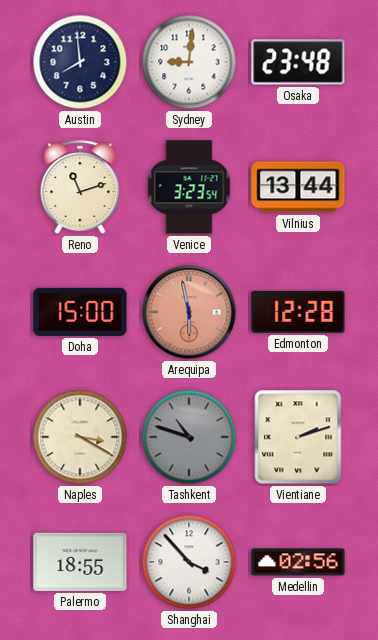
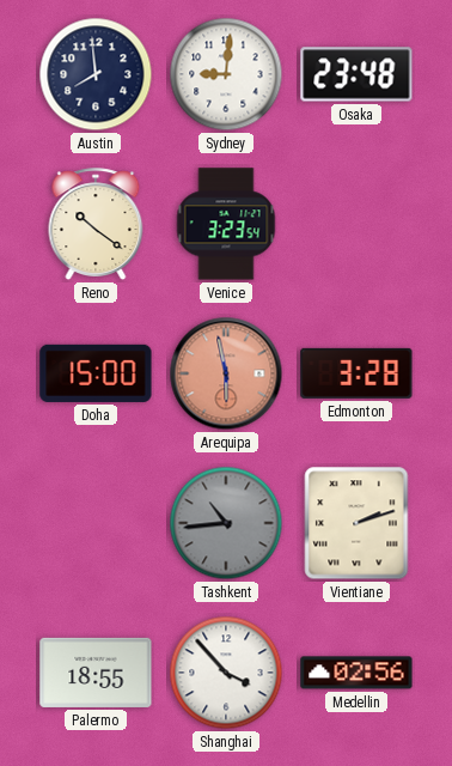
Reno: 11:12 -> 10:21
Vilnius: 13:44 -> none
Edmonton: 12:28 -> 3:28
Naples: 3:20 -> none
Tashkent: 10:48 -> 10:44
